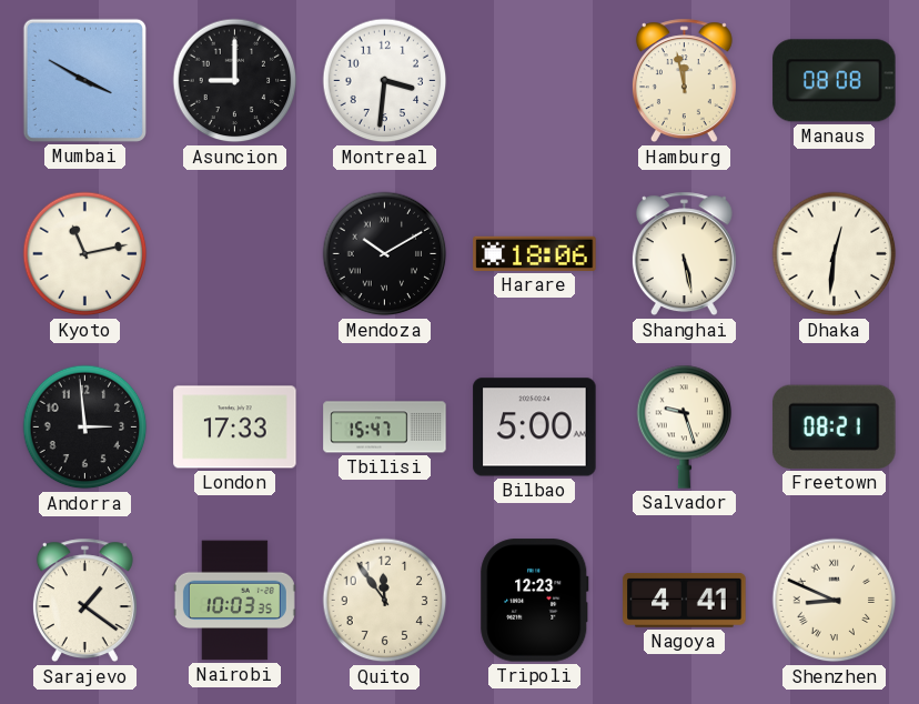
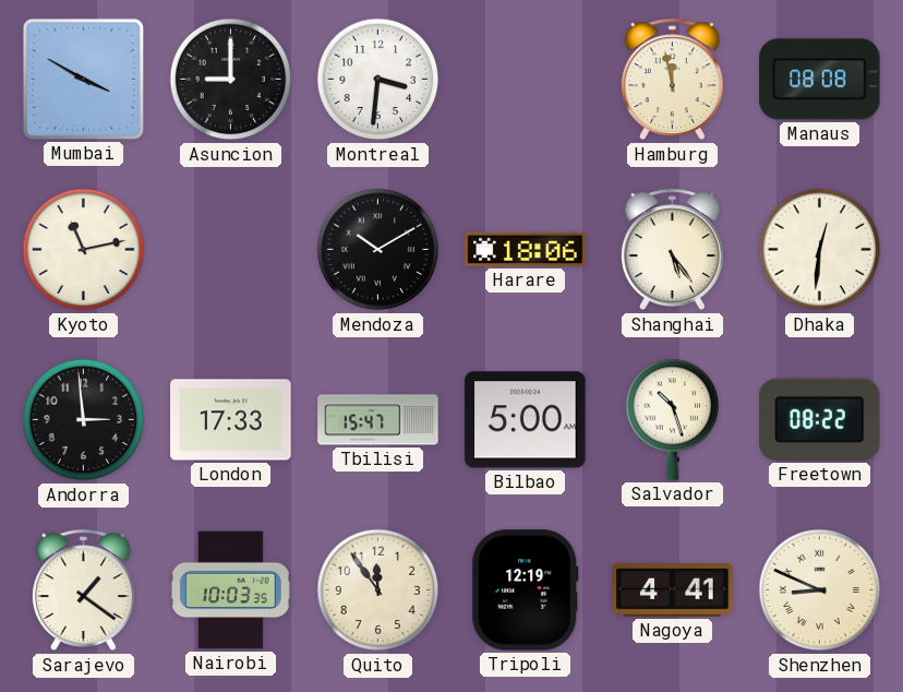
Shanghai: 5:28 -> 5:24
Salvador: 9:27 -> 10:27
Freetown: 08:21 -> 08:22
Tripoli: 12:23 -> 12:19
